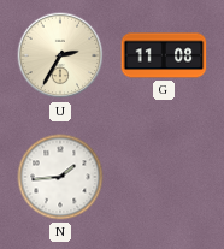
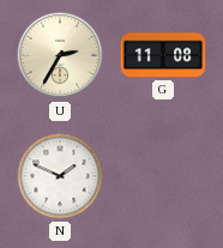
N: 1:44 -> 1:49
